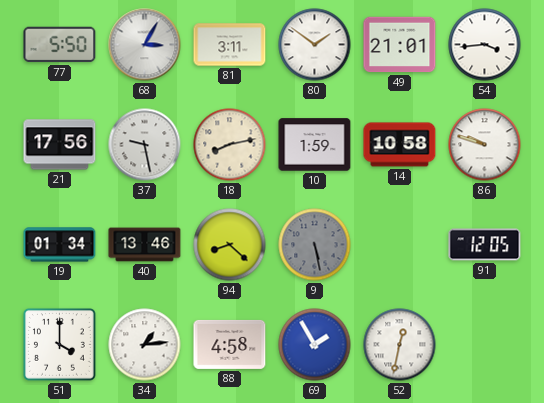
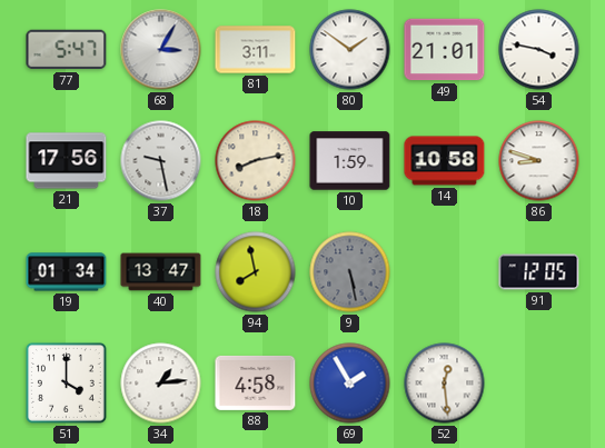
77: 5:50 -> 5:47
54: 3:44 -> 3:47
86: 9:48 -> 8:48
40: 13:46 -> 13:47
94: 8:22 -> 7:58
52: 12:32 -> 12:29
